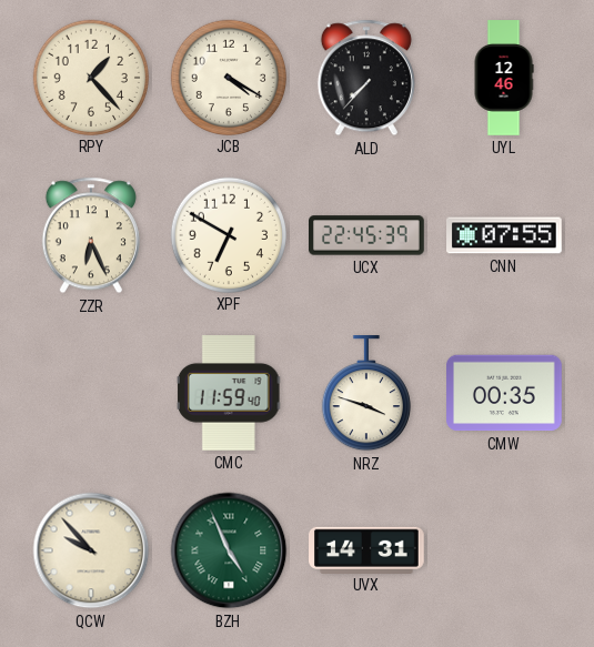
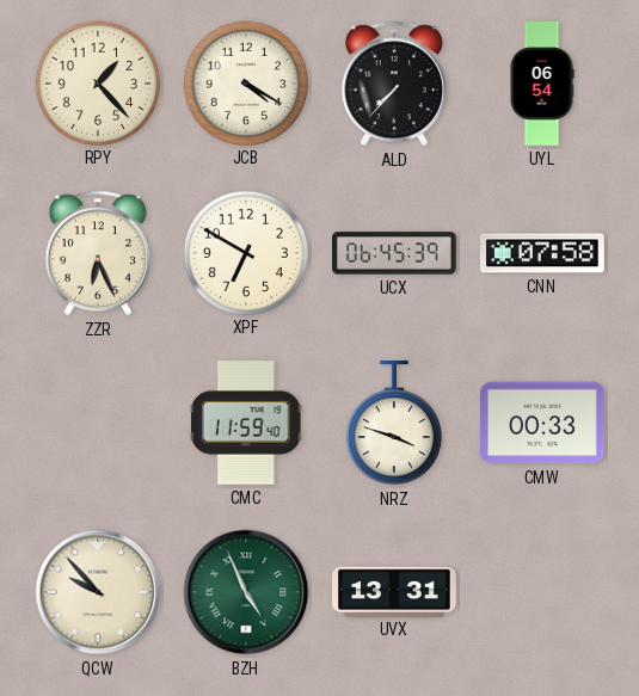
UYL: 12:46 -> 06:54
UCX: 22:45 -> 06:45
CNN: 07:55 -> 07:58
CMW: 00:35 -> 00:33
UVX: 14:31 -> 13:31
